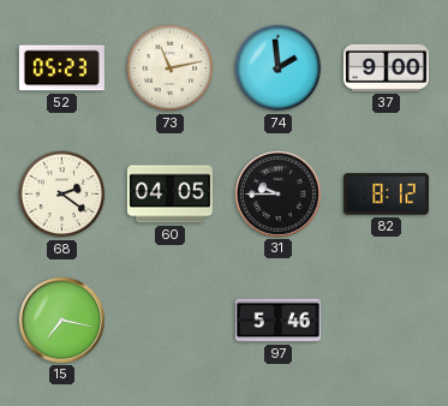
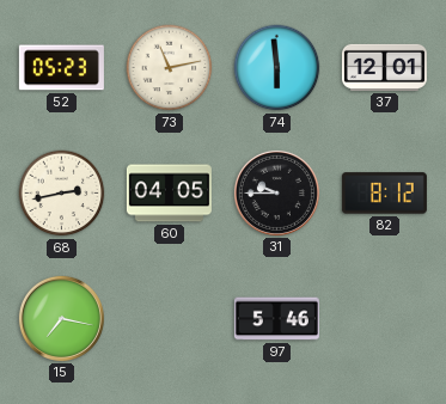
74: 1:59 -> 5:59
37: 9:00 -> 12:01
68: 2:21 -> 2:43
